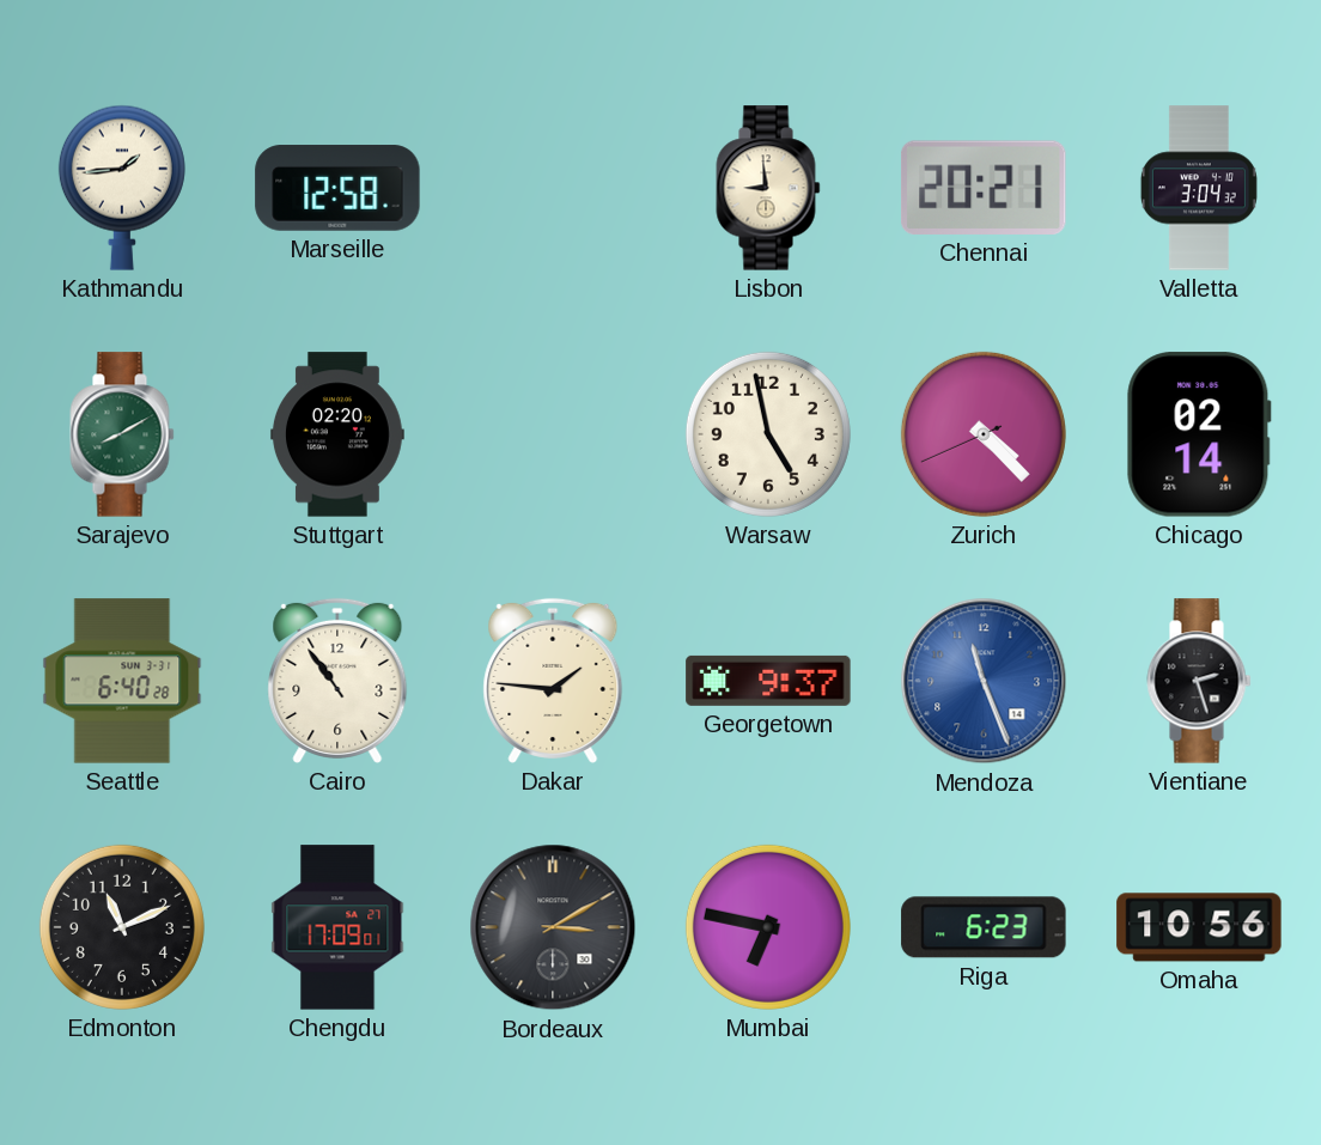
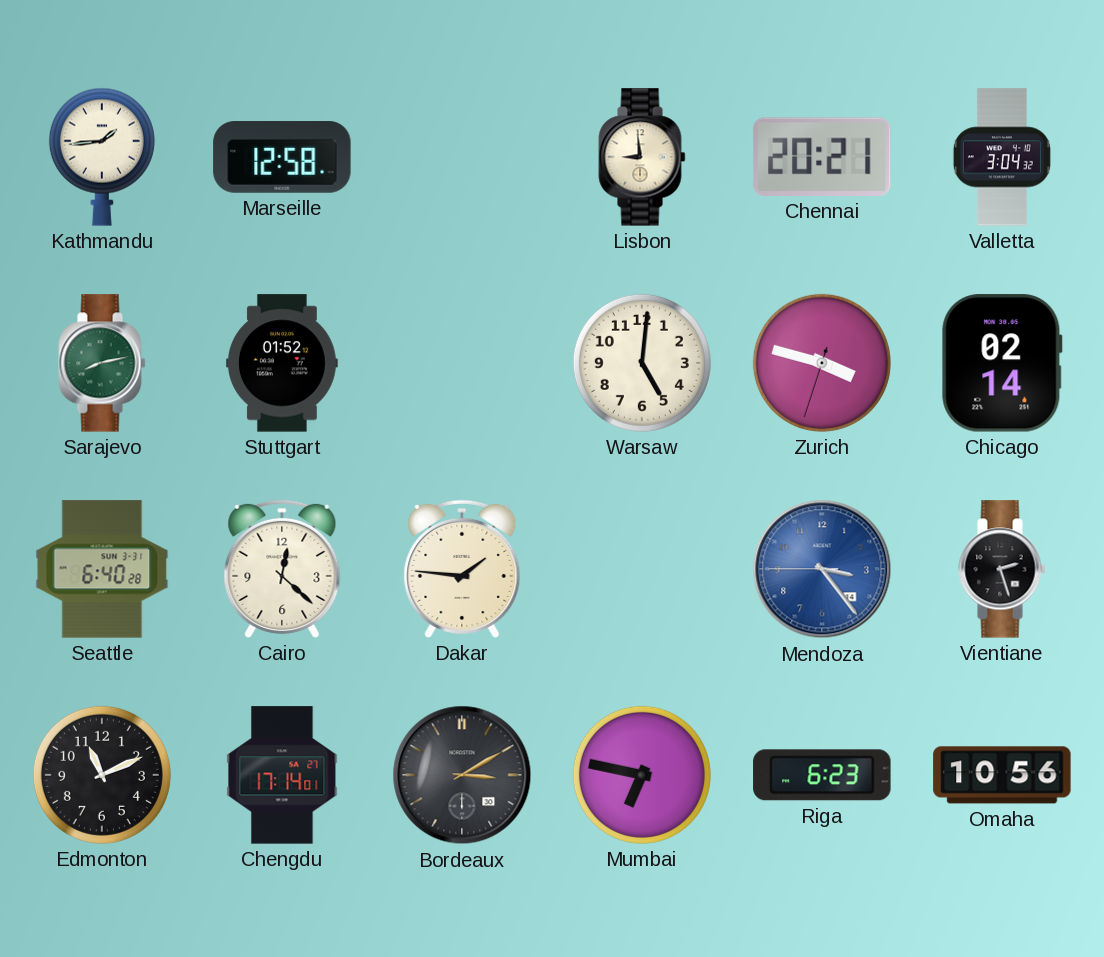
Sarajevo: 8:10 -> 8:13
Stuttgart: 02:20 -> 01:52
Warsaw: 4:58 -> 5:01
Zurich: 4:22 -> 3:47
Cairo: 10:54 -> 12:22
Georgetown: 9:37 -> none
Mendoza: 11:26 -> 3:23
Chengdu: 17:09 -> 17:14
